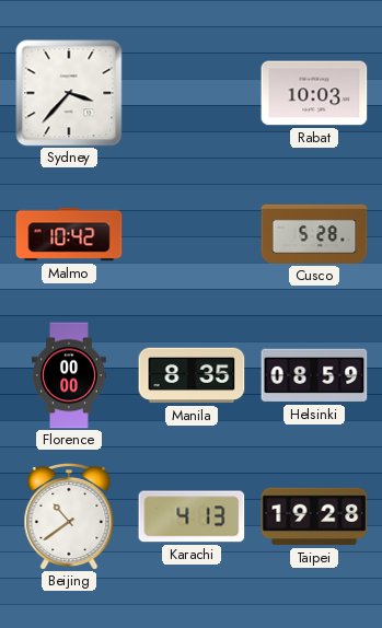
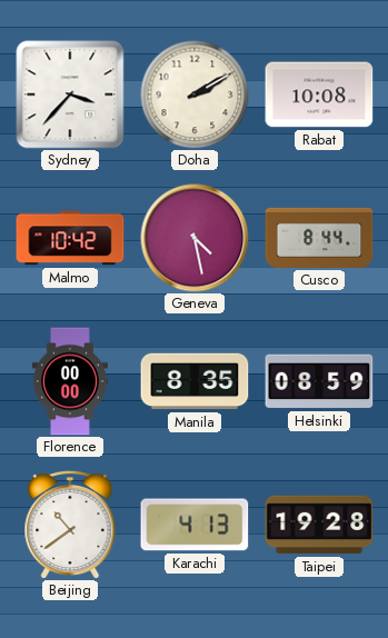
Doha: none -> 2:10
Rabat: 10:03 -> 10:08
Geneva: none -> 4:28
Cusco: 5:28 -> 8:44
